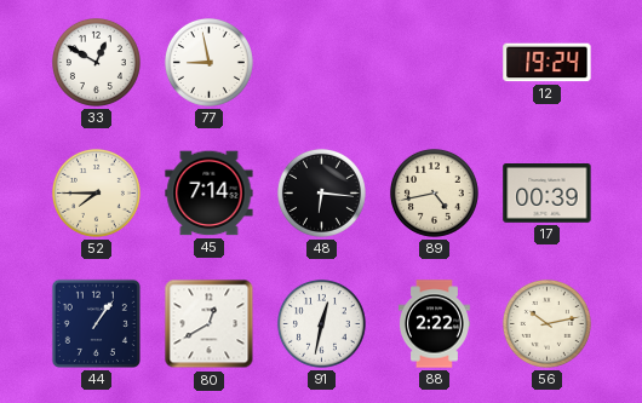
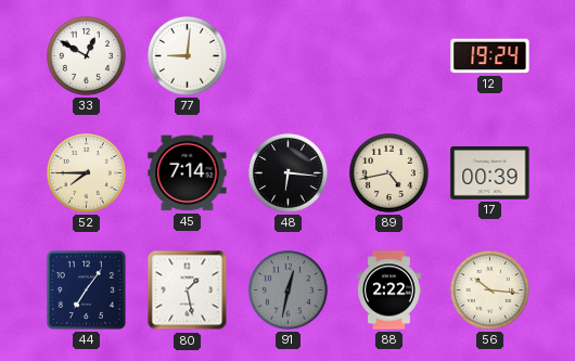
77: 8:58 -> 9:01
44: 1:06 -> 7:06
80: 12:40 -> 1:28
91 dial: white -> grey
56: 10:13 -> 10:16
